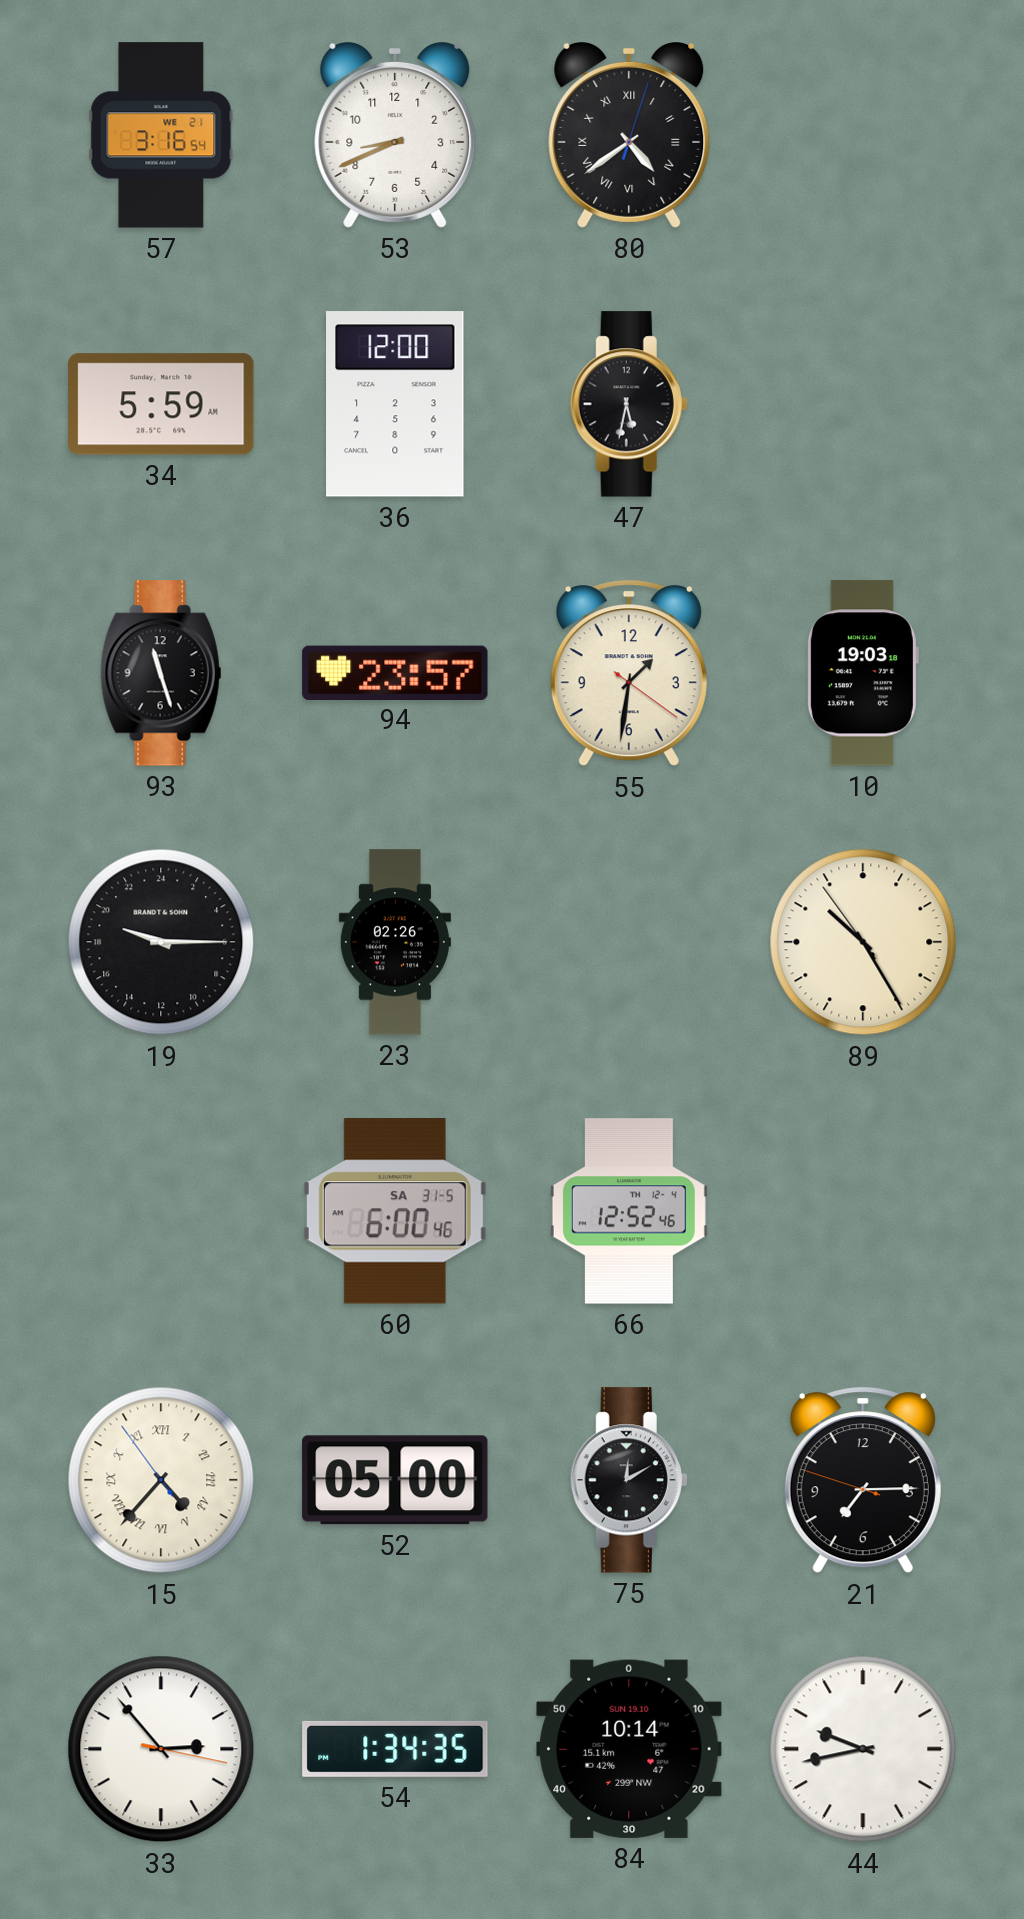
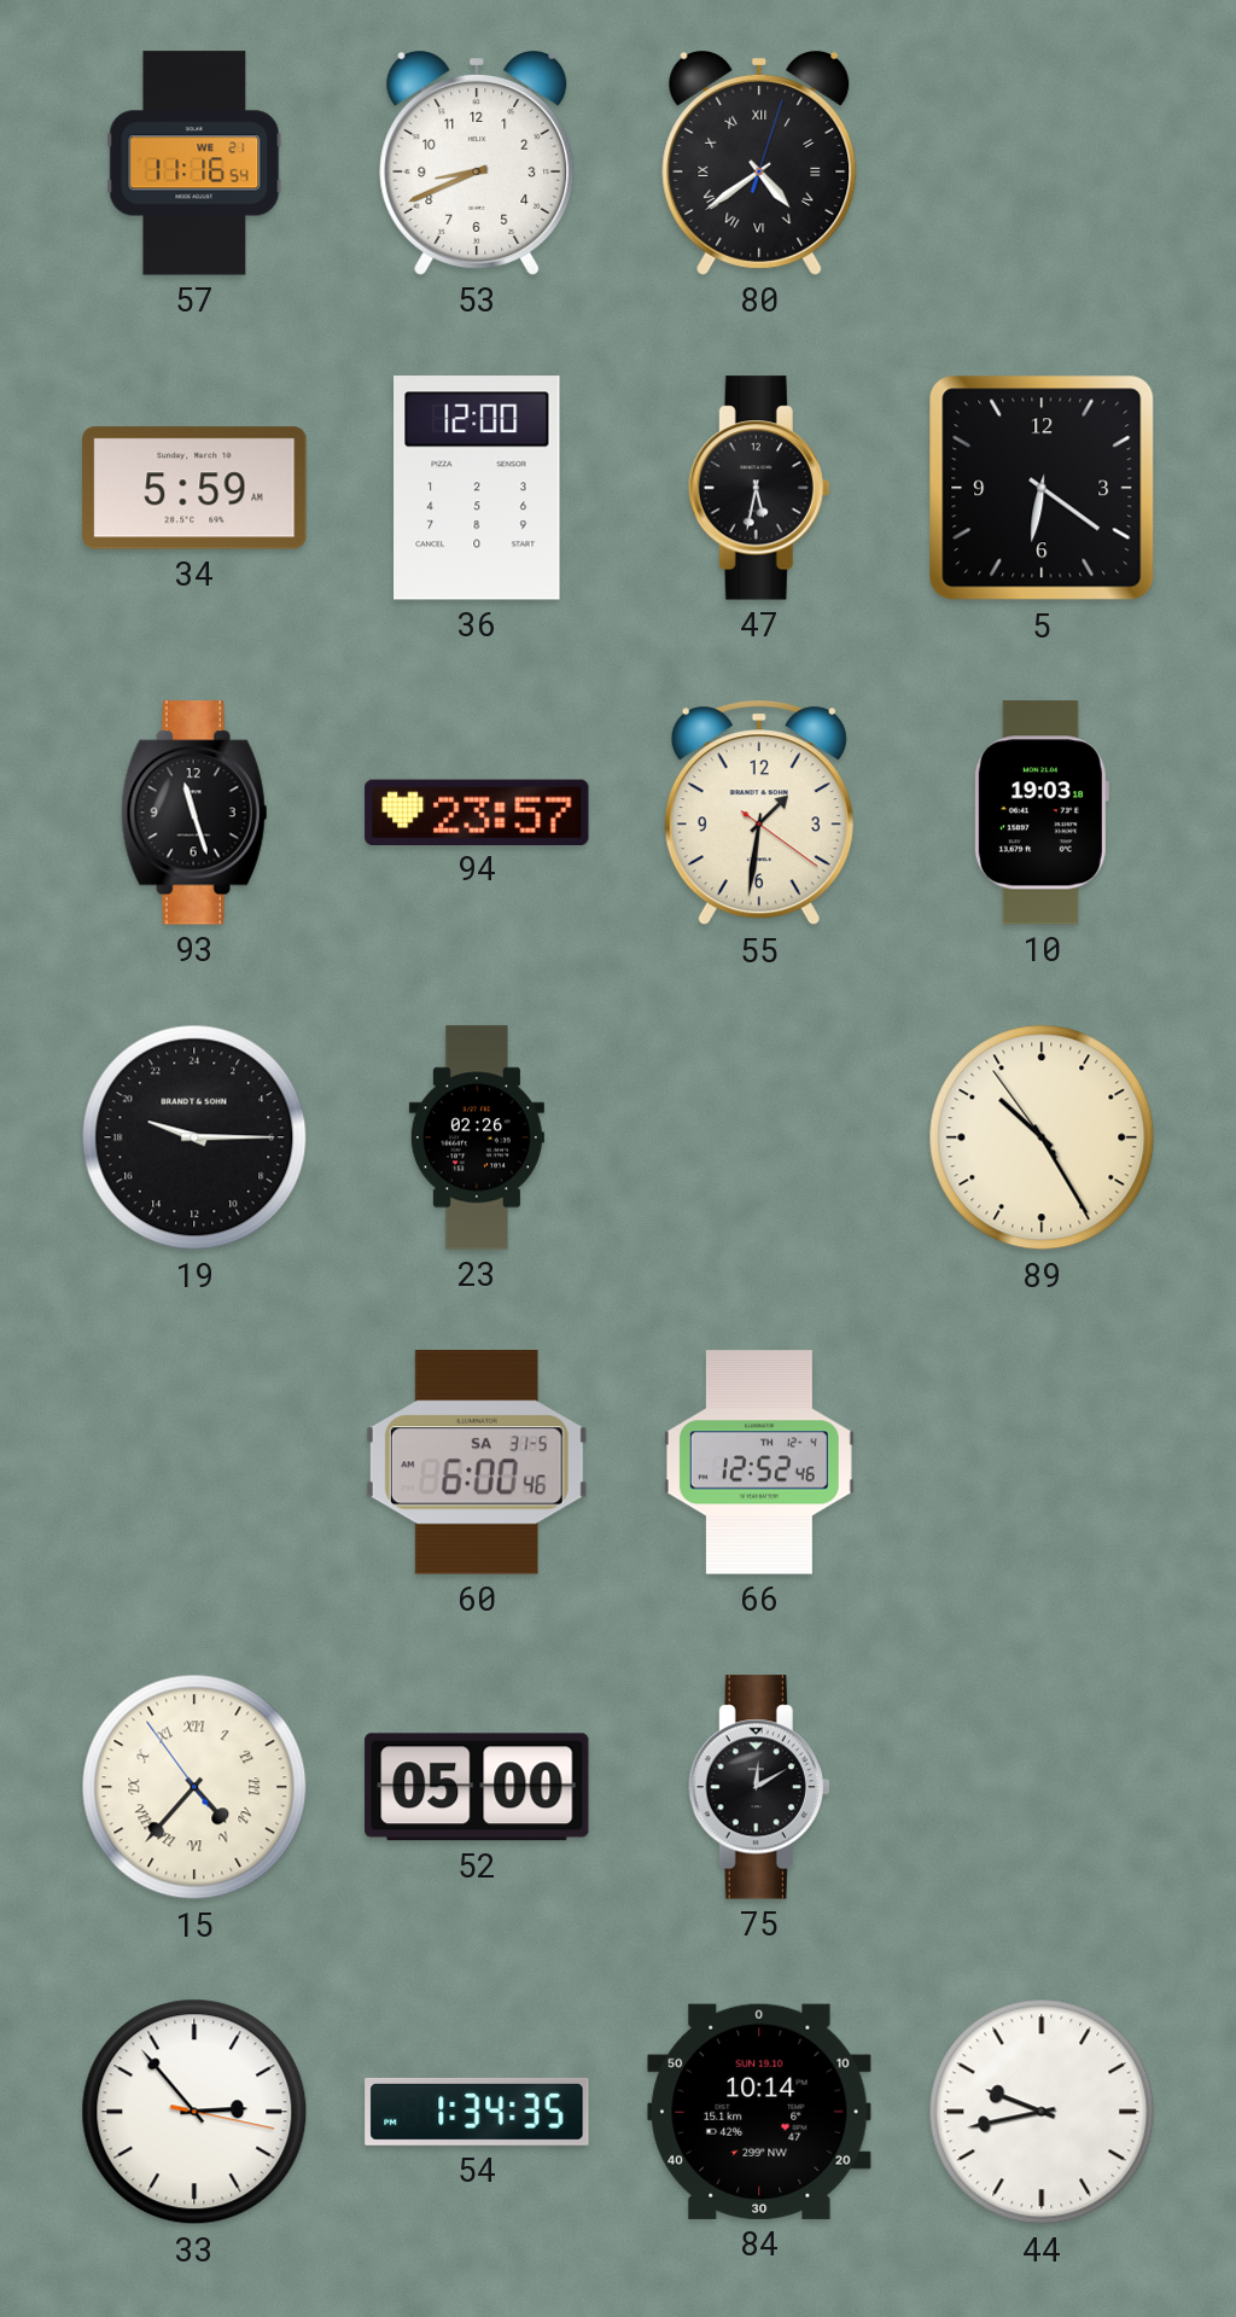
57: 3:16 -> 11:16
5: none -> 6:21
21: 7:14 -> none
